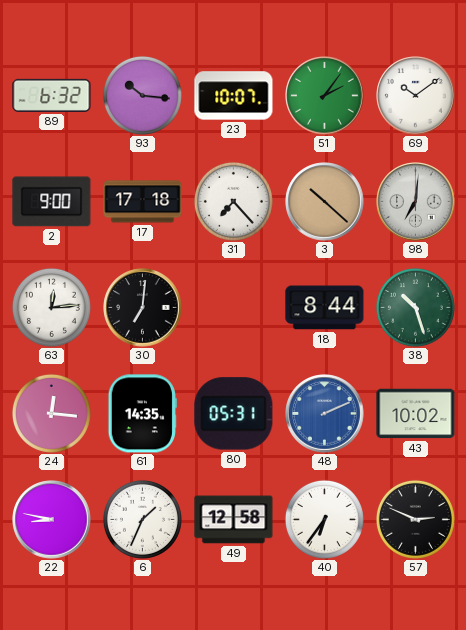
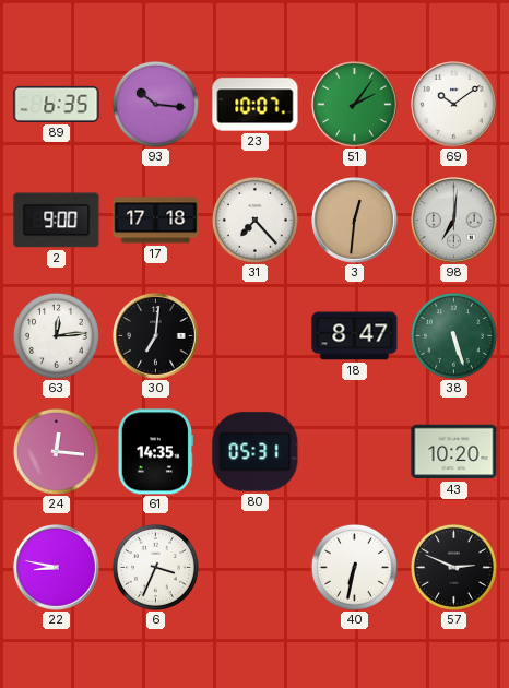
89: 6:32 -> 6:35
3: 10:22 -> 12:31
18: 8:44 -> 8:47
38: 10:27 -> 5:27
48: 2:11 -> none
43: 10:02 -> 10:20
6: 1:34 -> 3:34
49: 12:58 -> none
40: 6:36 -> 6:32
